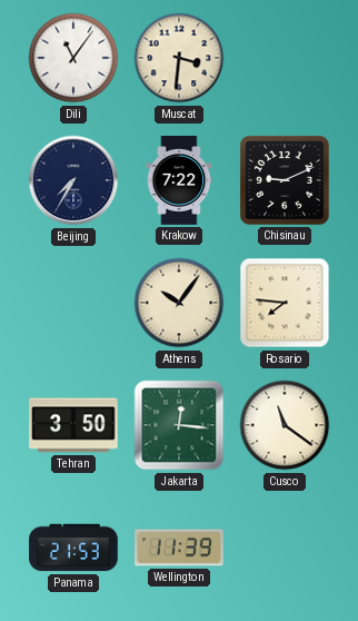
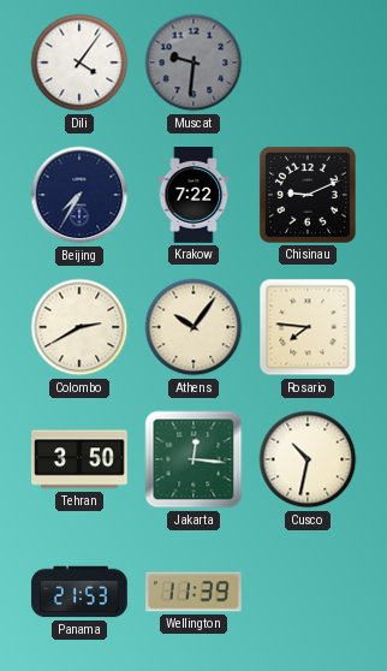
Dili: 11:06 -> 4:06
Muscat: 3:31 -> 9:31
Muscat dial: cream -> grey
Colombo: none -> 2:40
Cusco: 11:21 -> 10:32
